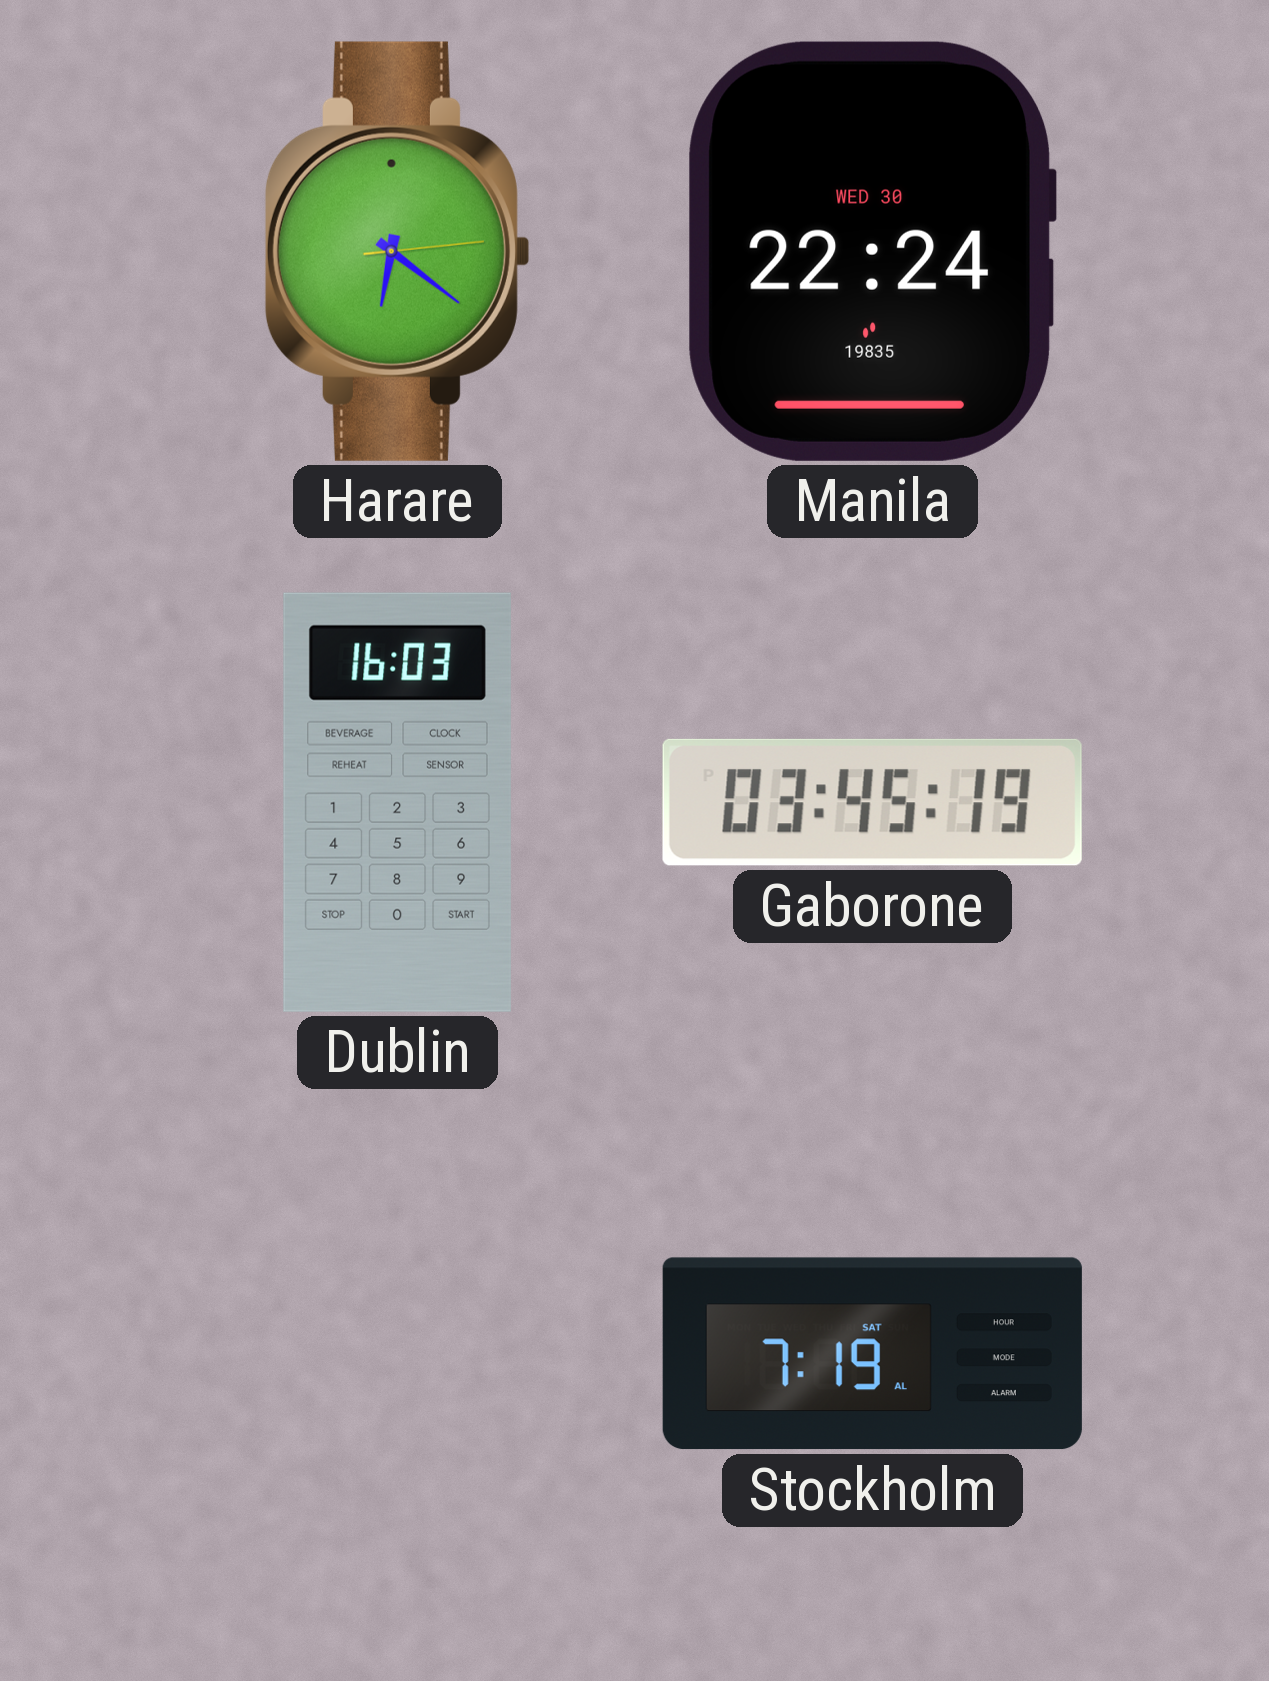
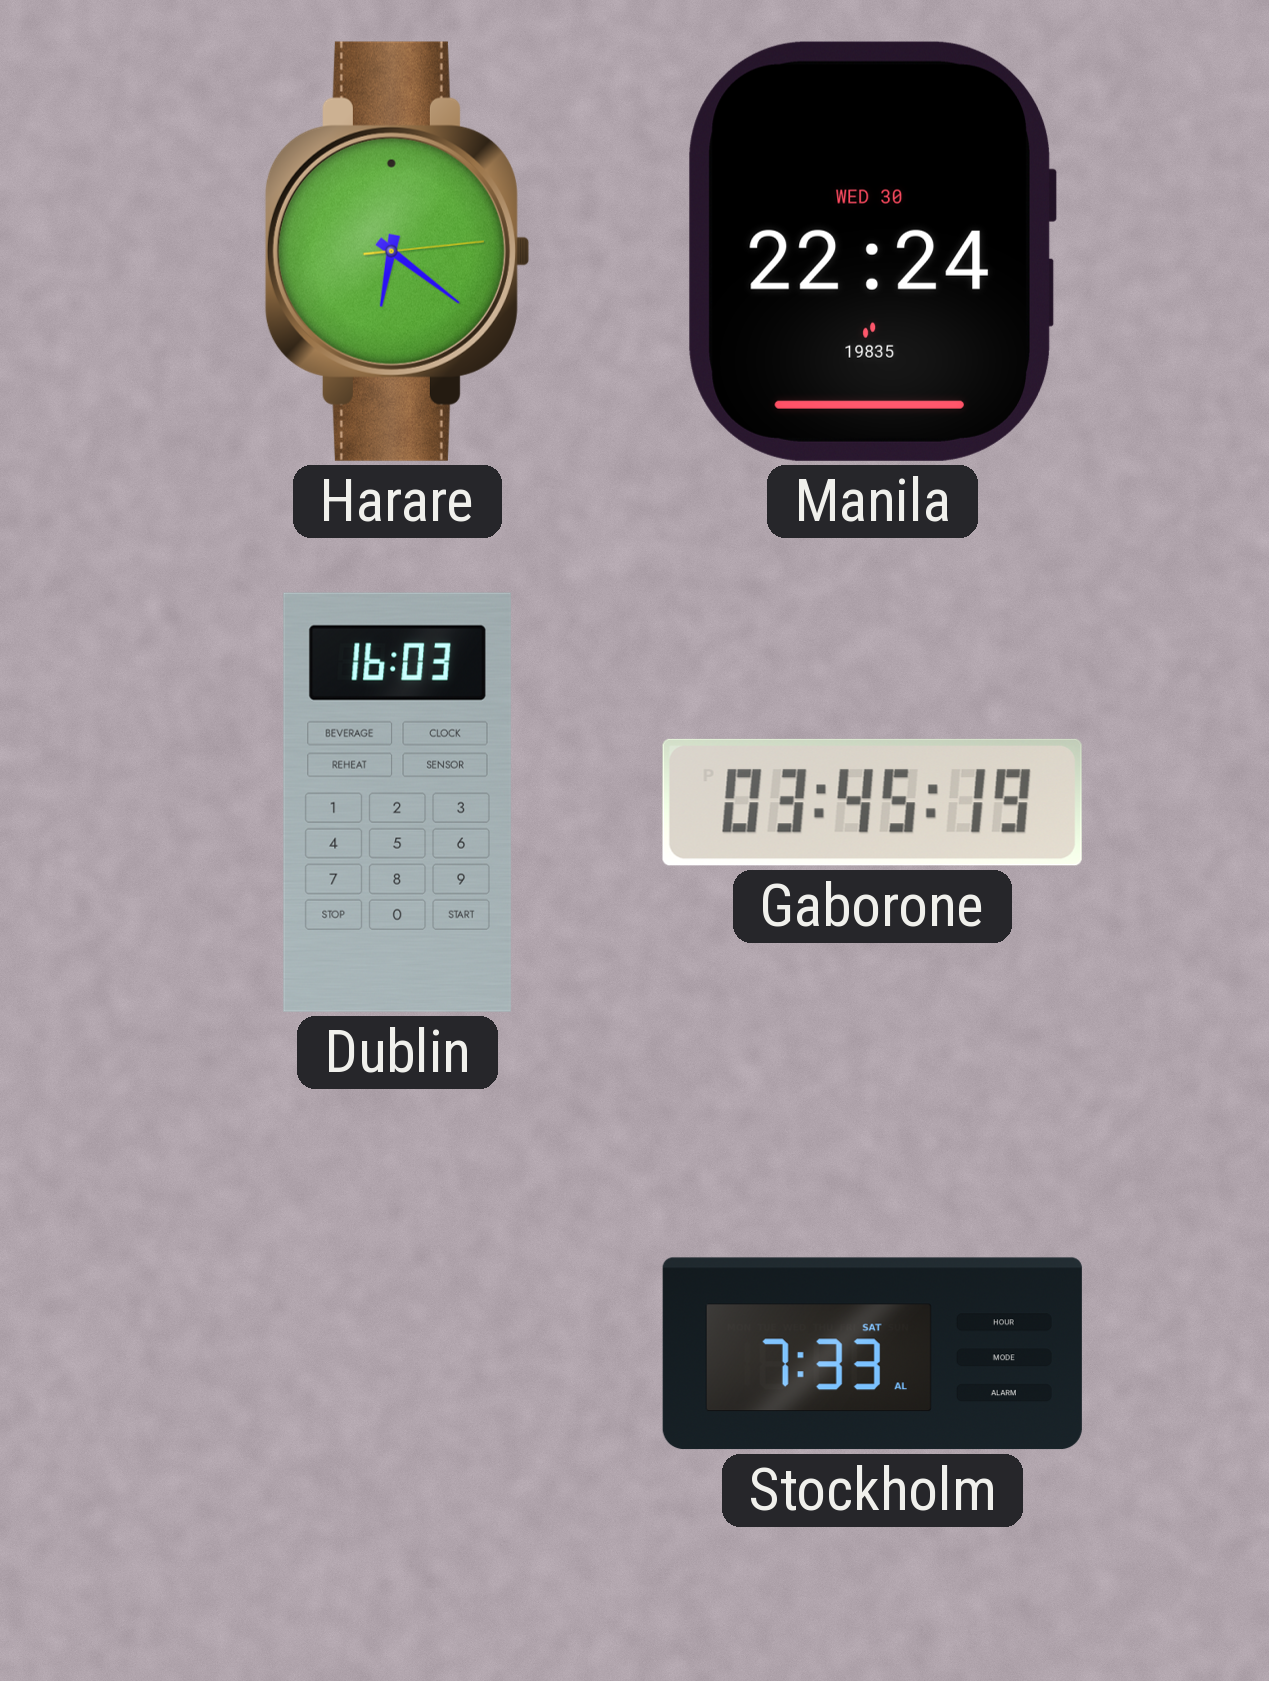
Stockholm: 7:19 -> 7:33
